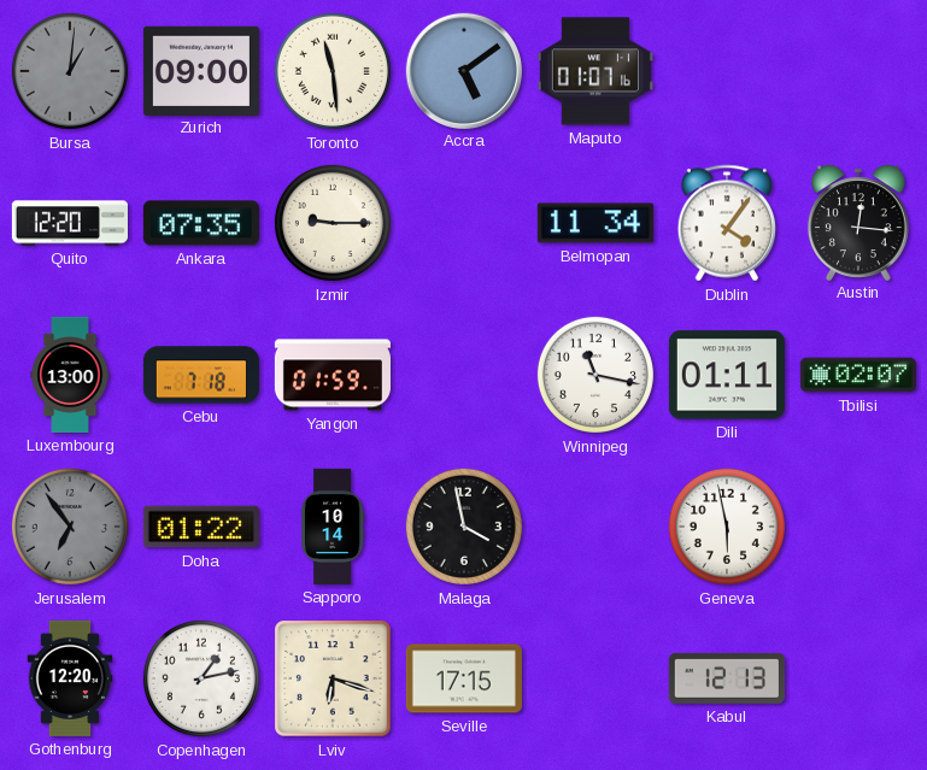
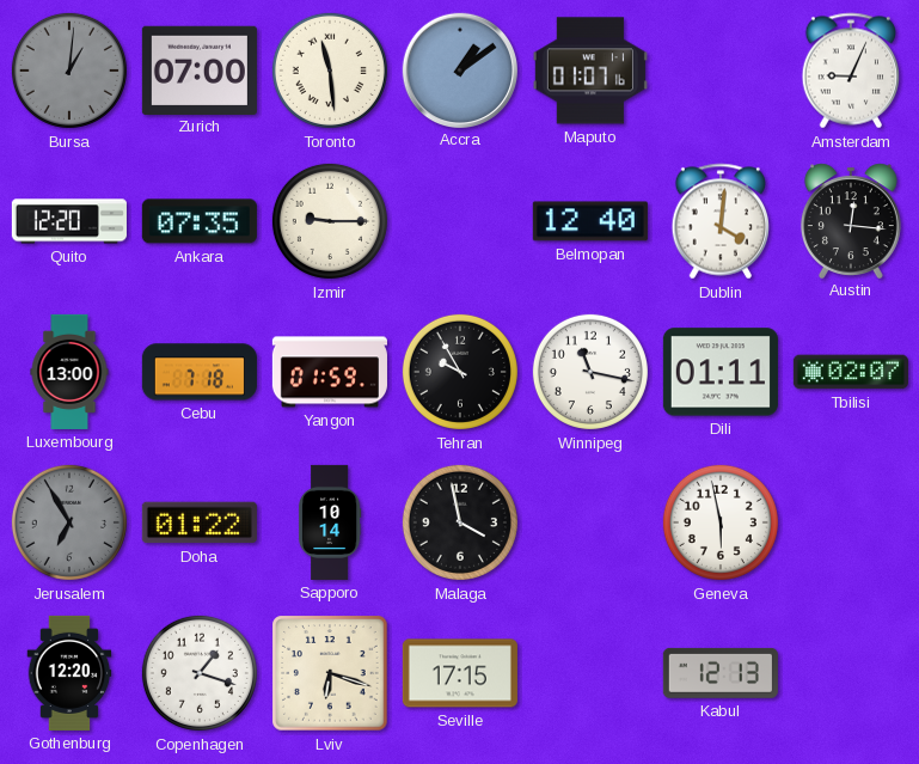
Zurich: 09:00 -> 07:00
Accra: 5:09 -> 1:09
Amsterdam: none -> 9:04
Belmopan: 11:34 -> 12:40
Dublin: 4:06 -> 4:01
Tehran: none -> 9:55
Jerusalem: 6:54 -> 6:55
Copenhagen: 1:13 -> 1:18
